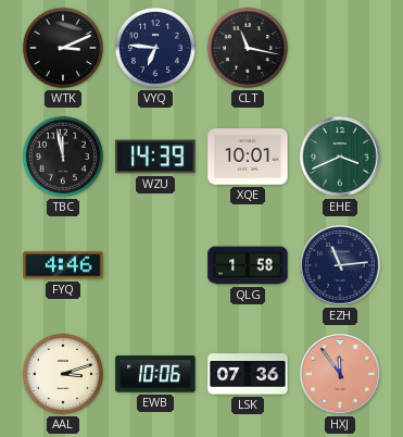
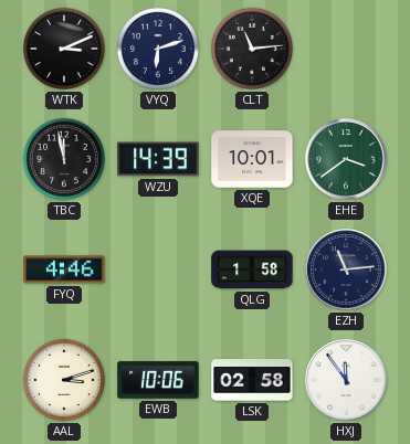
VYQ: 6:46 -> 6:12
CLT: 11:17 -> 11:14
EHE: 3:41 -> 3:39
LSK: 07:36 -> 02:58
HXJ dial: salmon -> white
